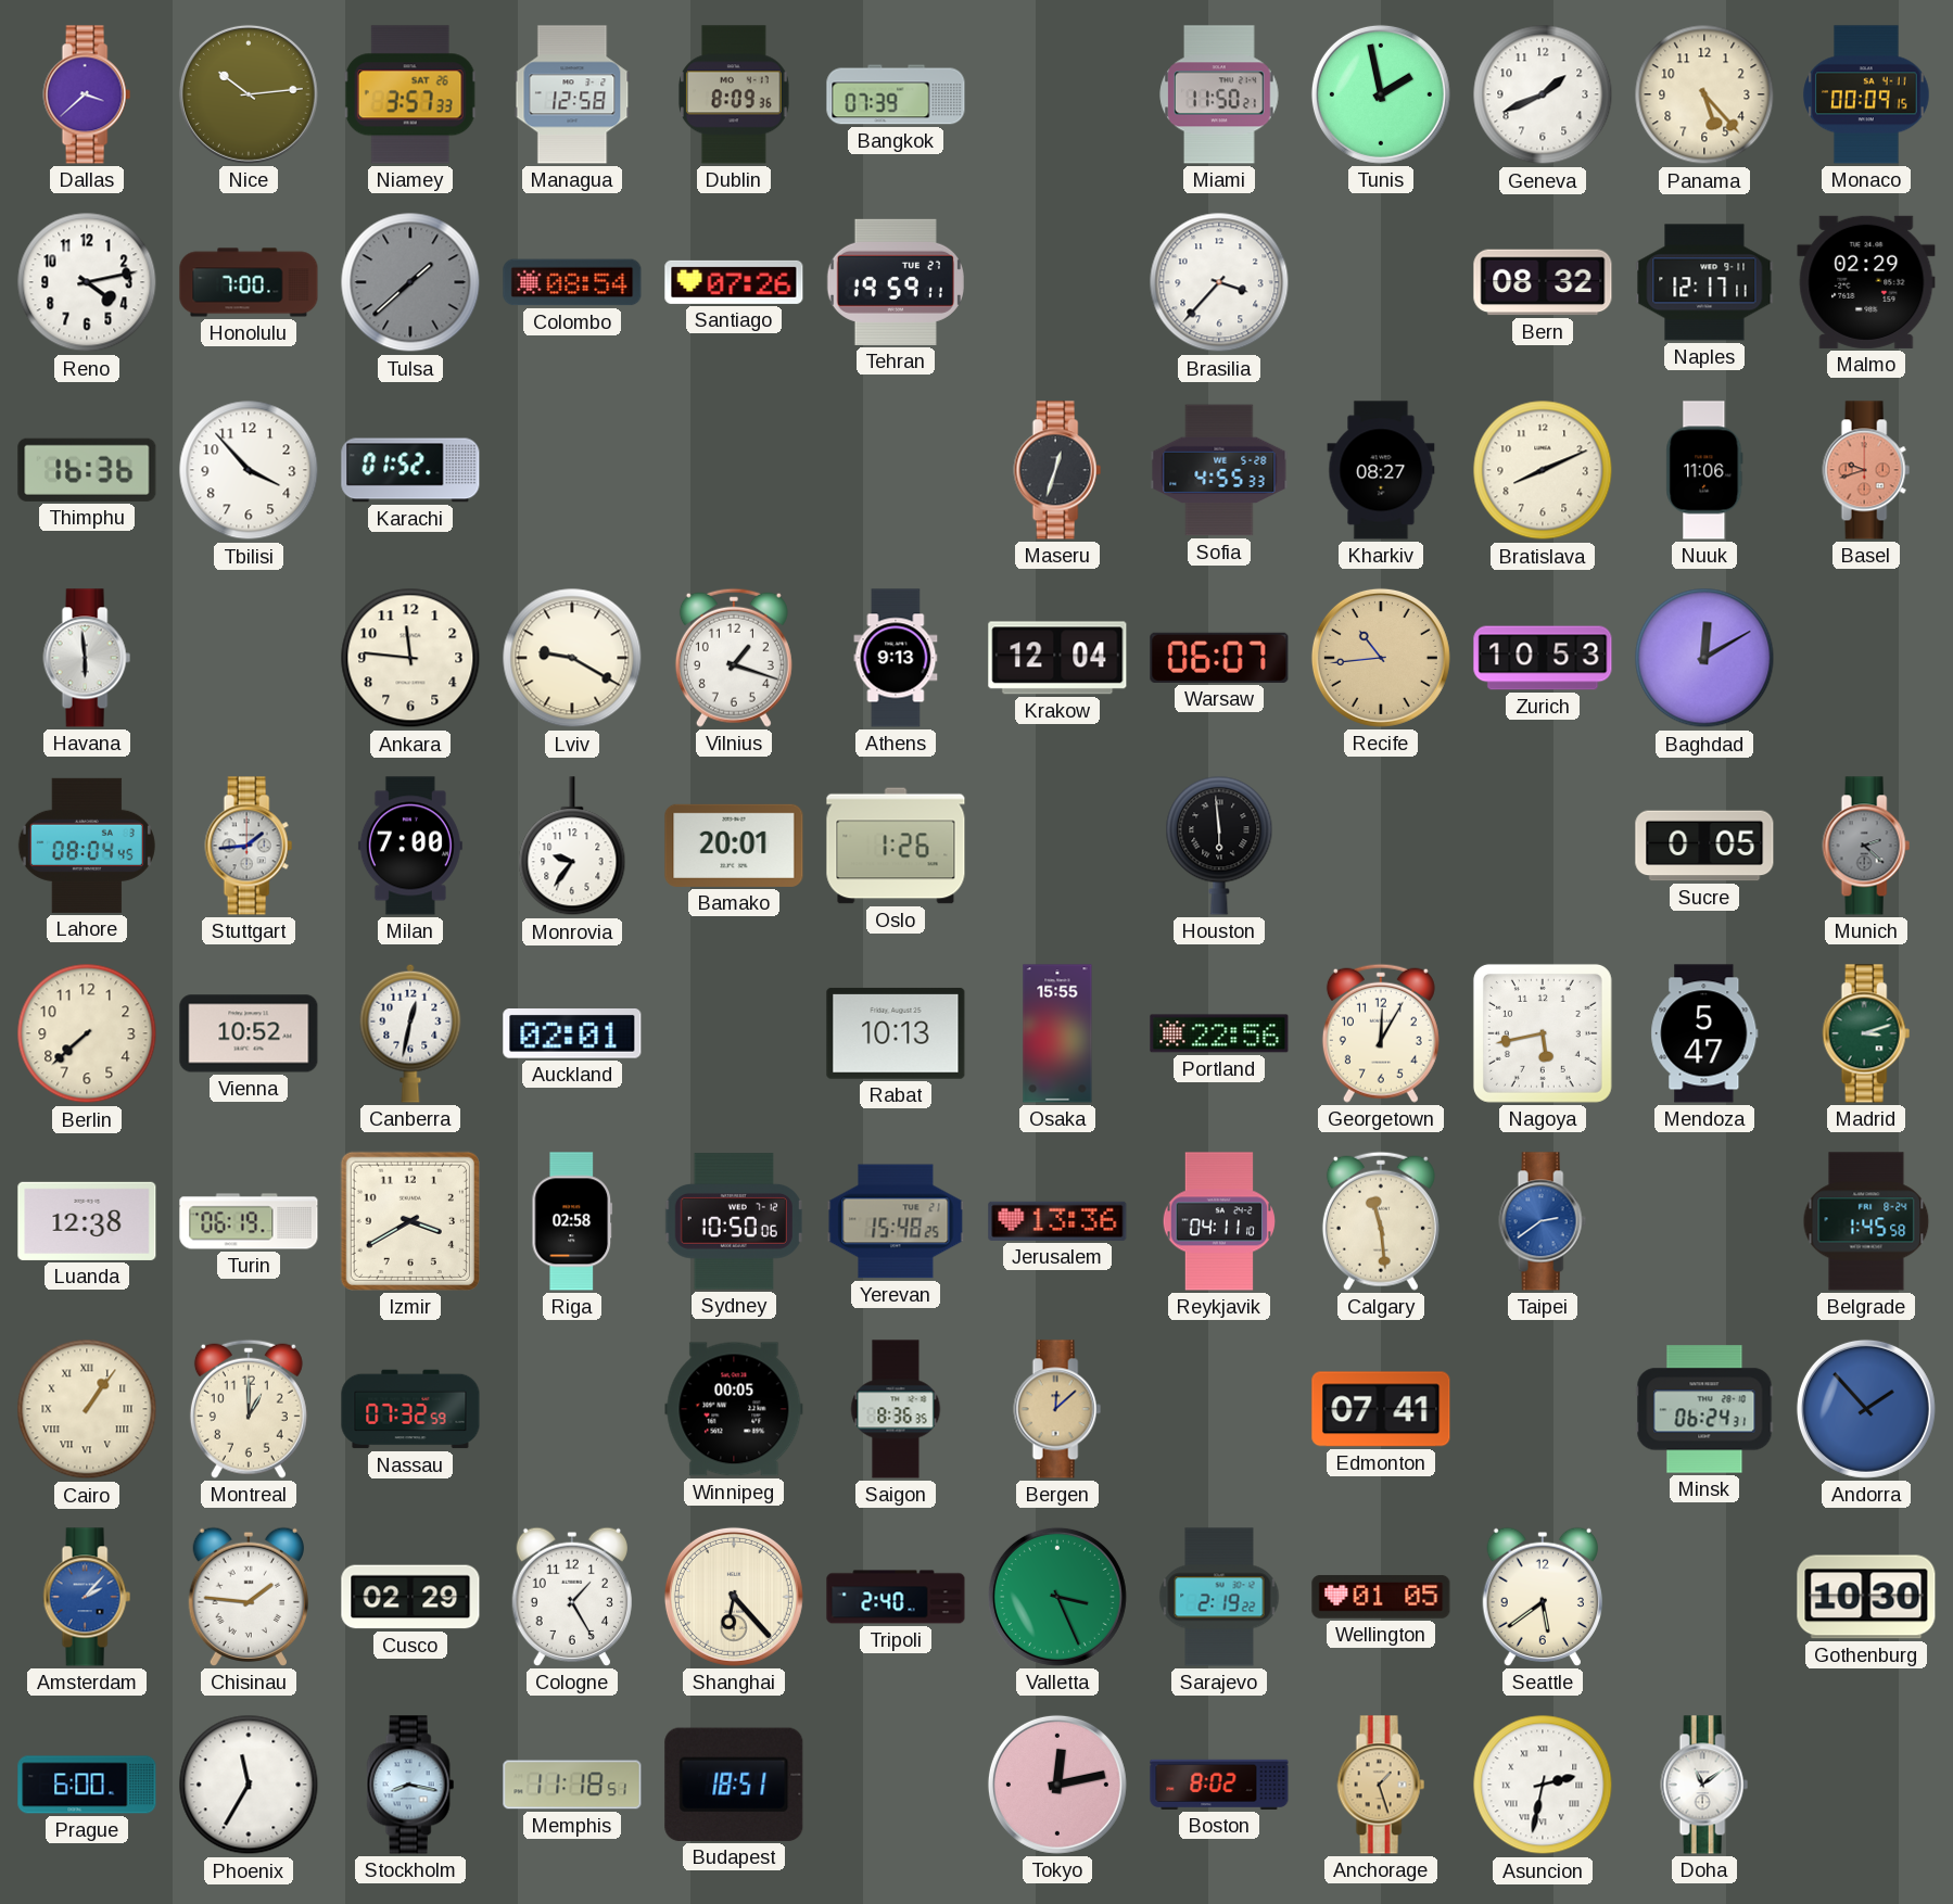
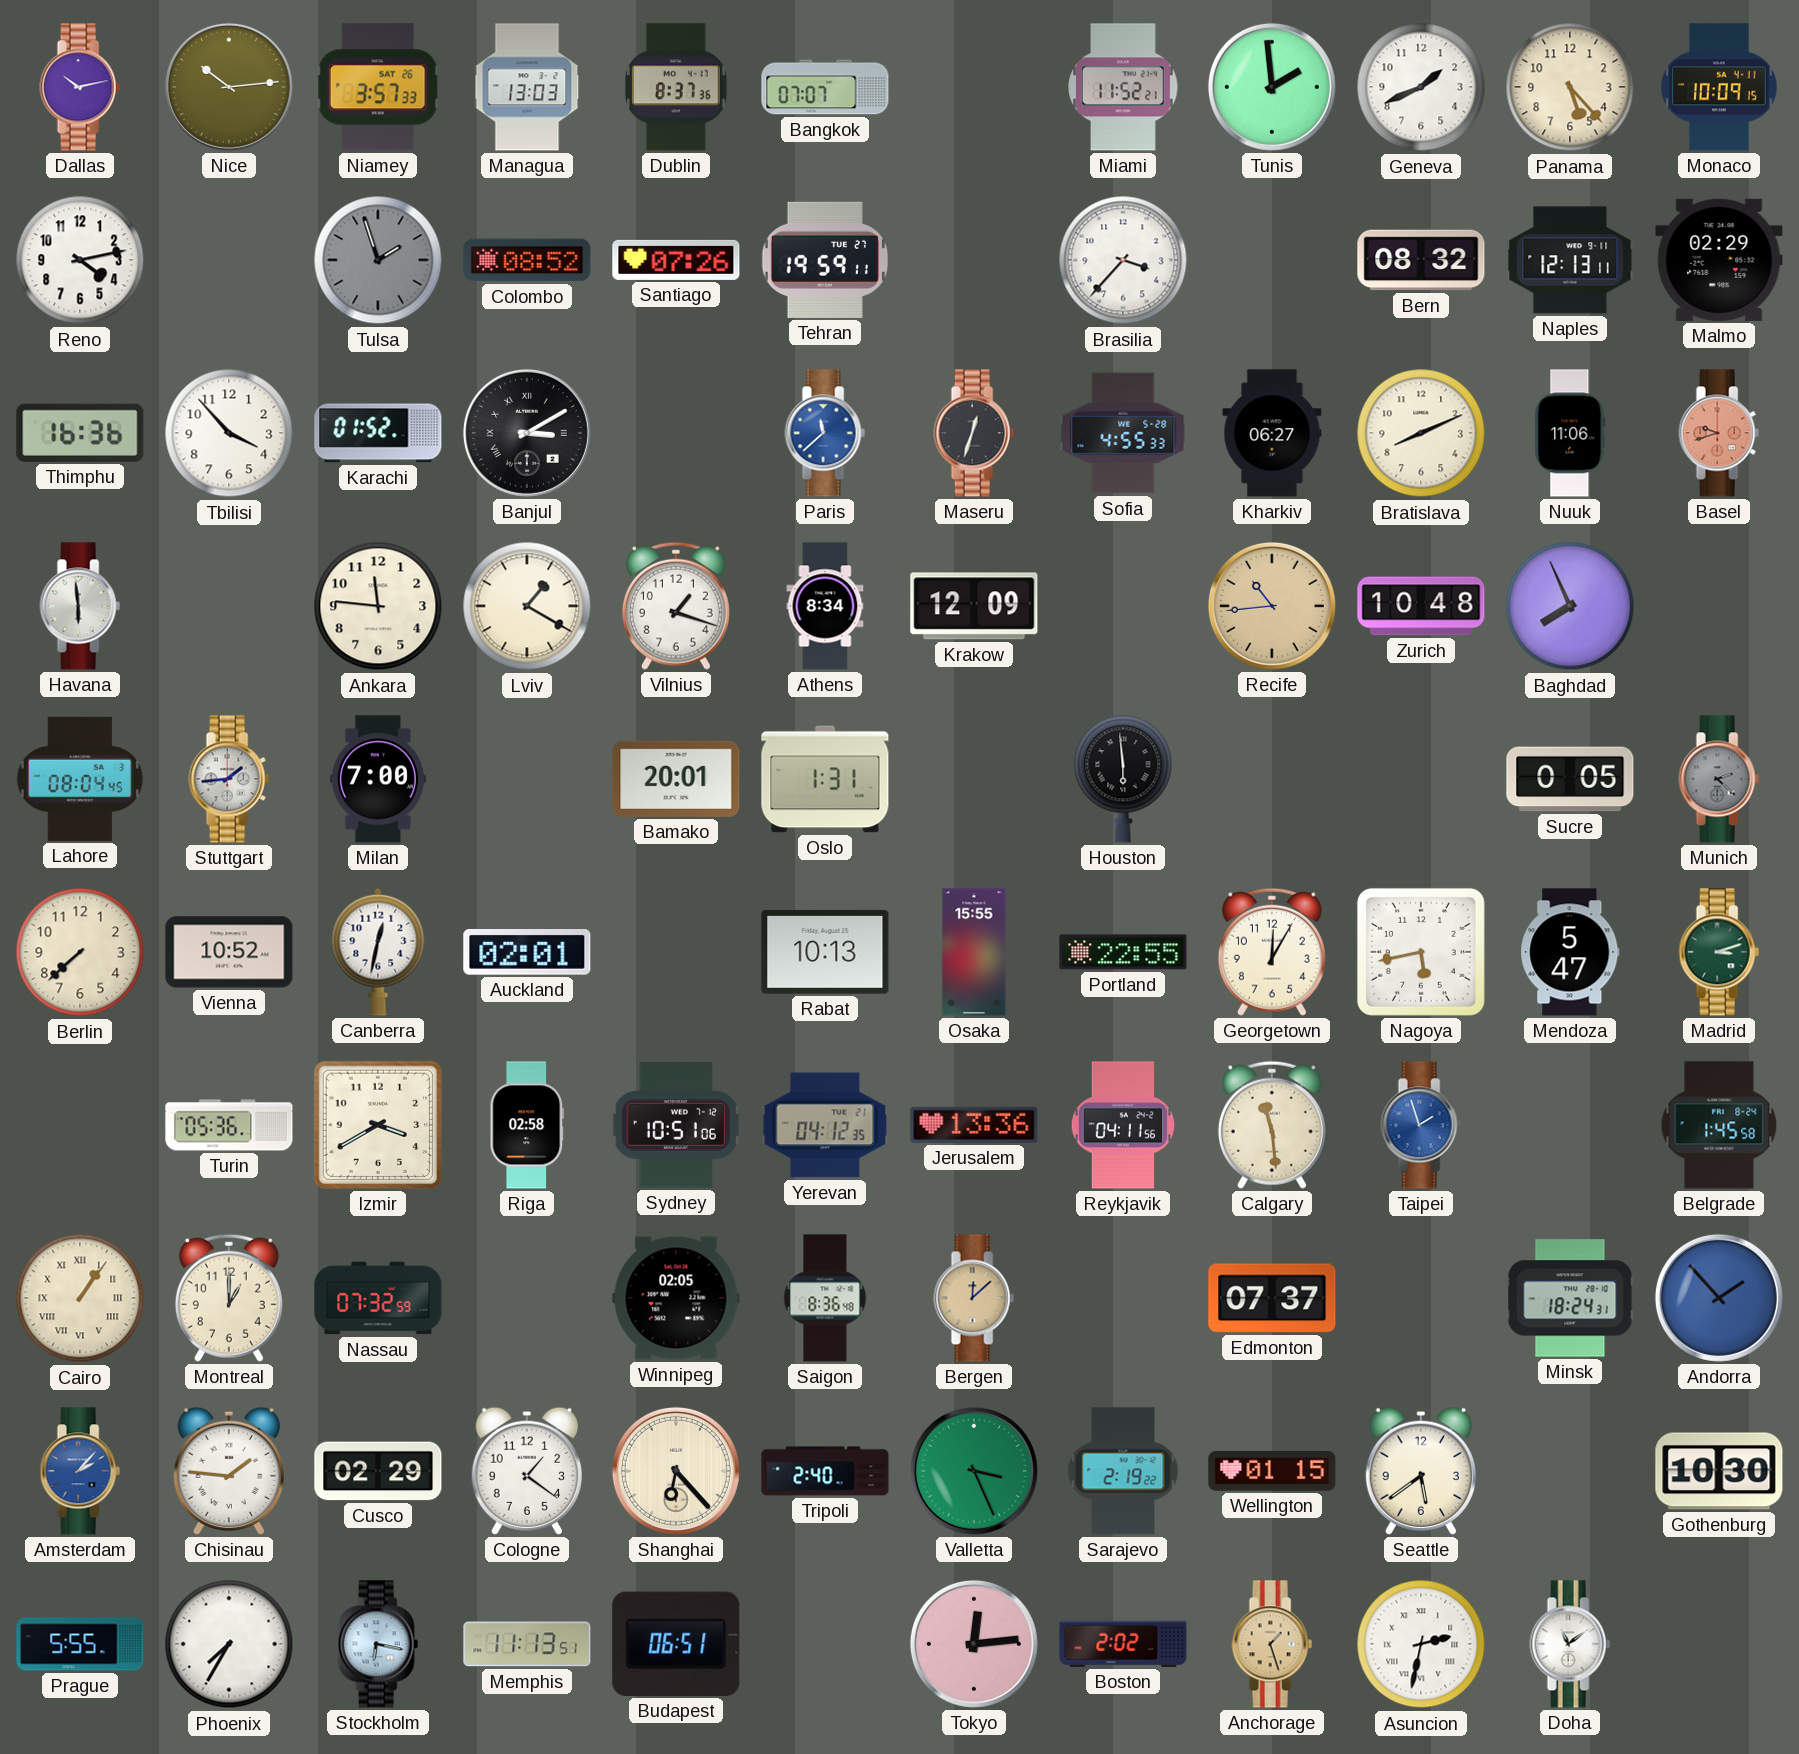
Dallas: 3:38 -> 10:13
Managua: 12:58 -> 13:03
Dublin: 8:09 -> 8:37
Bangkok: 07:39 -> 07:07
Miami: 11:50 -> 11:52
Tunis: 1:58 -> 1:59
Monaco: 00:09 -> 10:09
Honolulu: 7:00 -> none
Tulsa: 1:38 -> 1:57
Colombo: 08:54 -> 08:52
Naples: 12:17 -> 12:13
Banjul: none -> 3:10
Paris: none -> 11:38
Kharkiv: 08:27 -> 06:27
Lviv: 9:20 -> 1:20
Athens: 9:13 -> 8:34
Krakow: 12:04 -> 12:09
Warsaw: 06:07 -> none
Zurich: 10:53 -> 10:48
Baghdad: 12:10 -> 7:56
Monrovia: 9:36 -> none
Oslo: 1:26 -> 1:31
Portland: 22:56 -> 22:55
Luanda: 12:38 -> none
Turin: 06:19 -> 05:36
Sydney: 10:50 -> 10:51
Yerevan: 15:48 -> 04:12
Reykjavik: 04:11:10 -> 04:11:56
Taipei: 2:39 -> 1:57
Winnipeg: 00:05 -> 02:05
Saigon: 8:36:35 -> 8:36:48
Edmonton: 07:41 -> 07:37
Minsk: 06:24 -> 18:24
Cologne: 1:25 -> 1:21
Wellington: 01:05 -> 01:15
Prague: 6:00 -> 5:55
Phoenix: 11:35 -> 7:35
Stockholm: 8:17 -> 6:17
Memphis: 11:18 -> 11:13
Budapest: 18:51 -> 06:51
Tokyo: 12:13 -> 12:14
Boston: 8:02 -> 2:02
